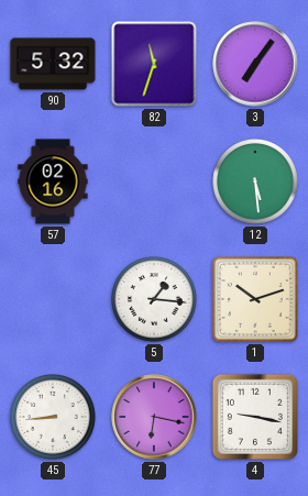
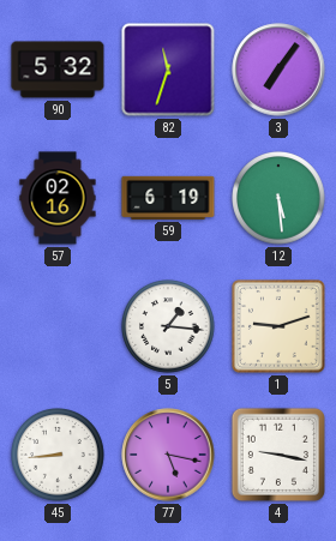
59: none -> 6:19
1: 10:12 -> 9:12
77: 6:17 -> 5:17
